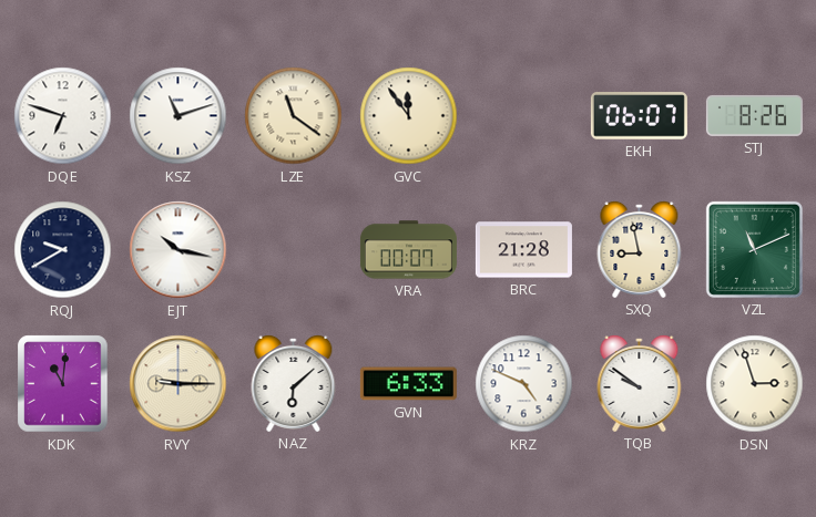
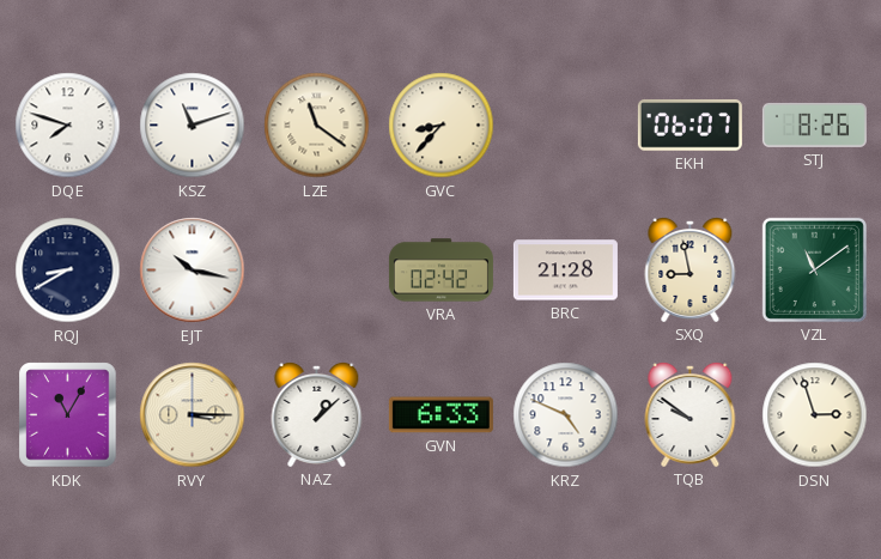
DQE: 6:48 -> 7:48
GVC: 11:54 -> 8:37
RQJ: 9:40 -> 8:40
VRA: 00:07 -> 02:42
VZL: 11:11 -> 11:09
KDK: 11:01 -> 11:05
RVY: 9:15 -> 3:15
NAZ: 6:08 -> 1:08
